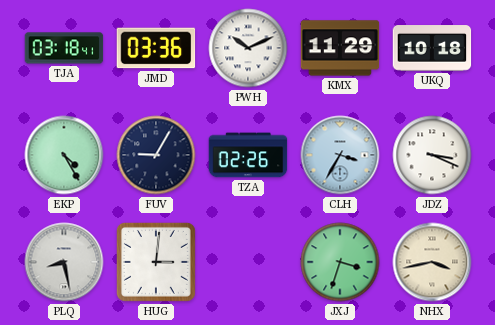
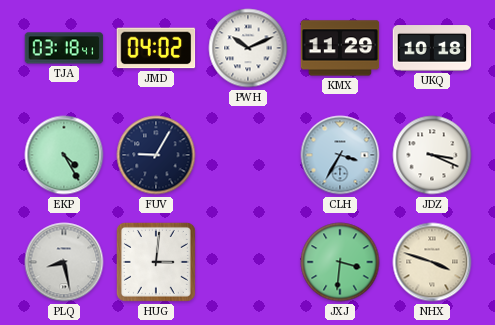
JMD: 03:36 -> 04:02
TZA: 02:26 -> none
JXJ: 3:33 -> 3:31
NHX: 3:43 -> 3:48
